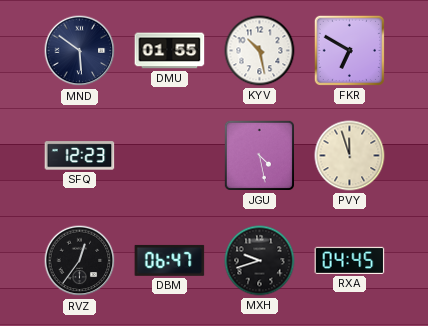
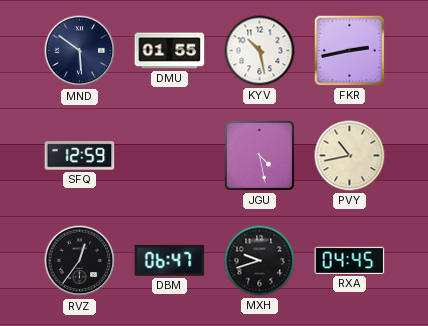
FKR: 6:50 -> 2:43
SFQ: 12:23 -> 12:59
PVY: 11:57 -> 10:43
